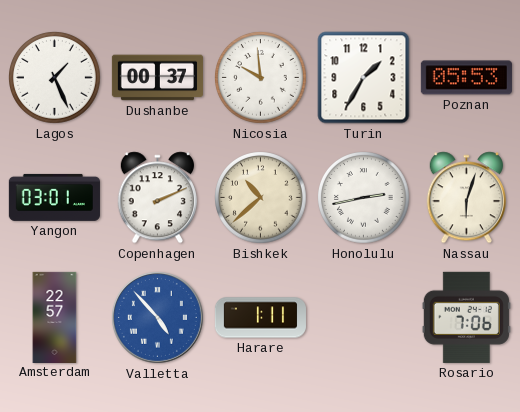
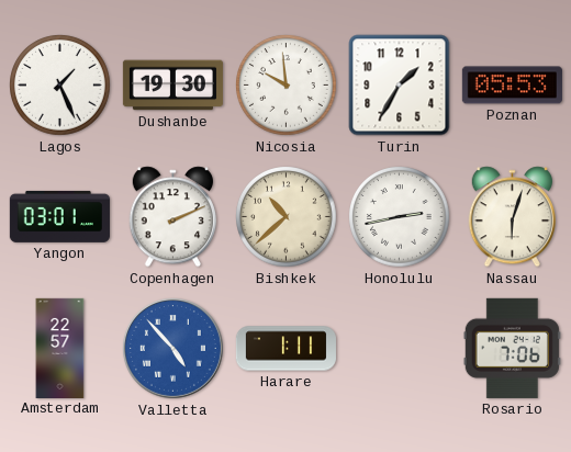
Dushanbe: 00:37 -> 19:30
